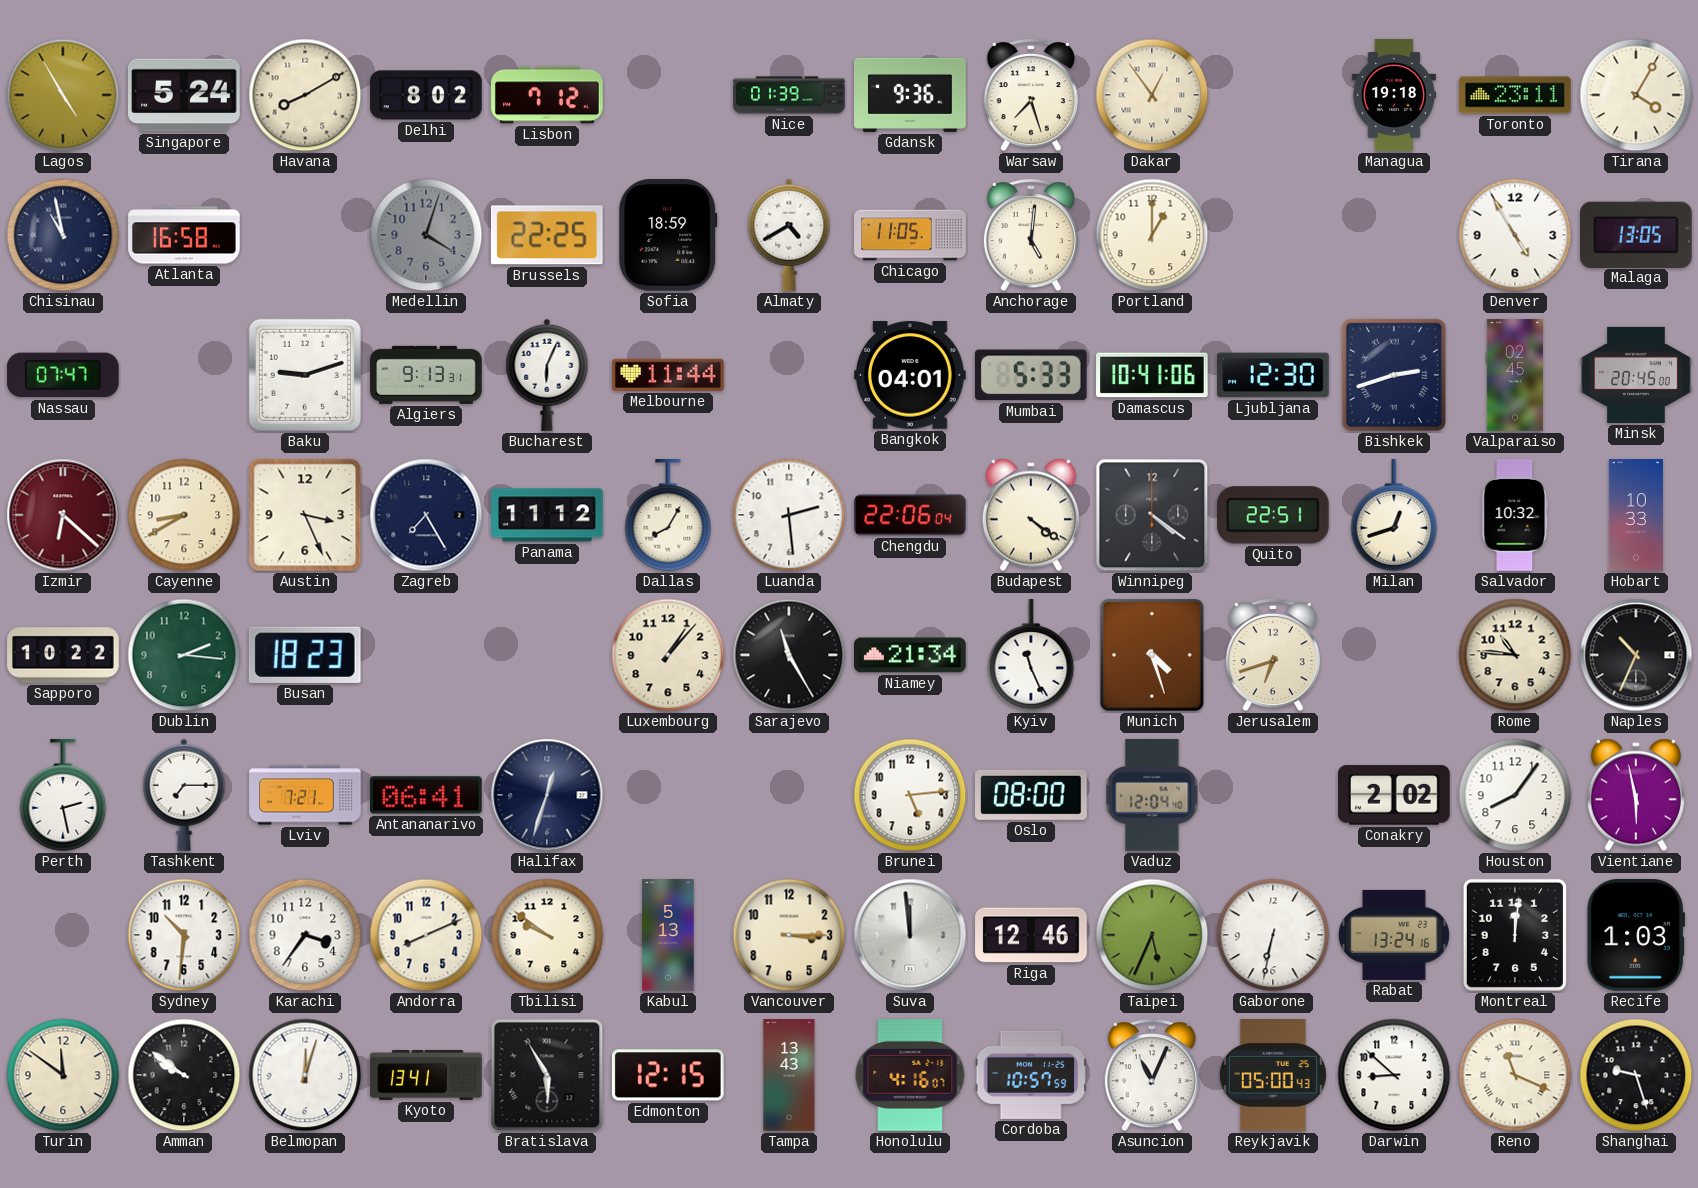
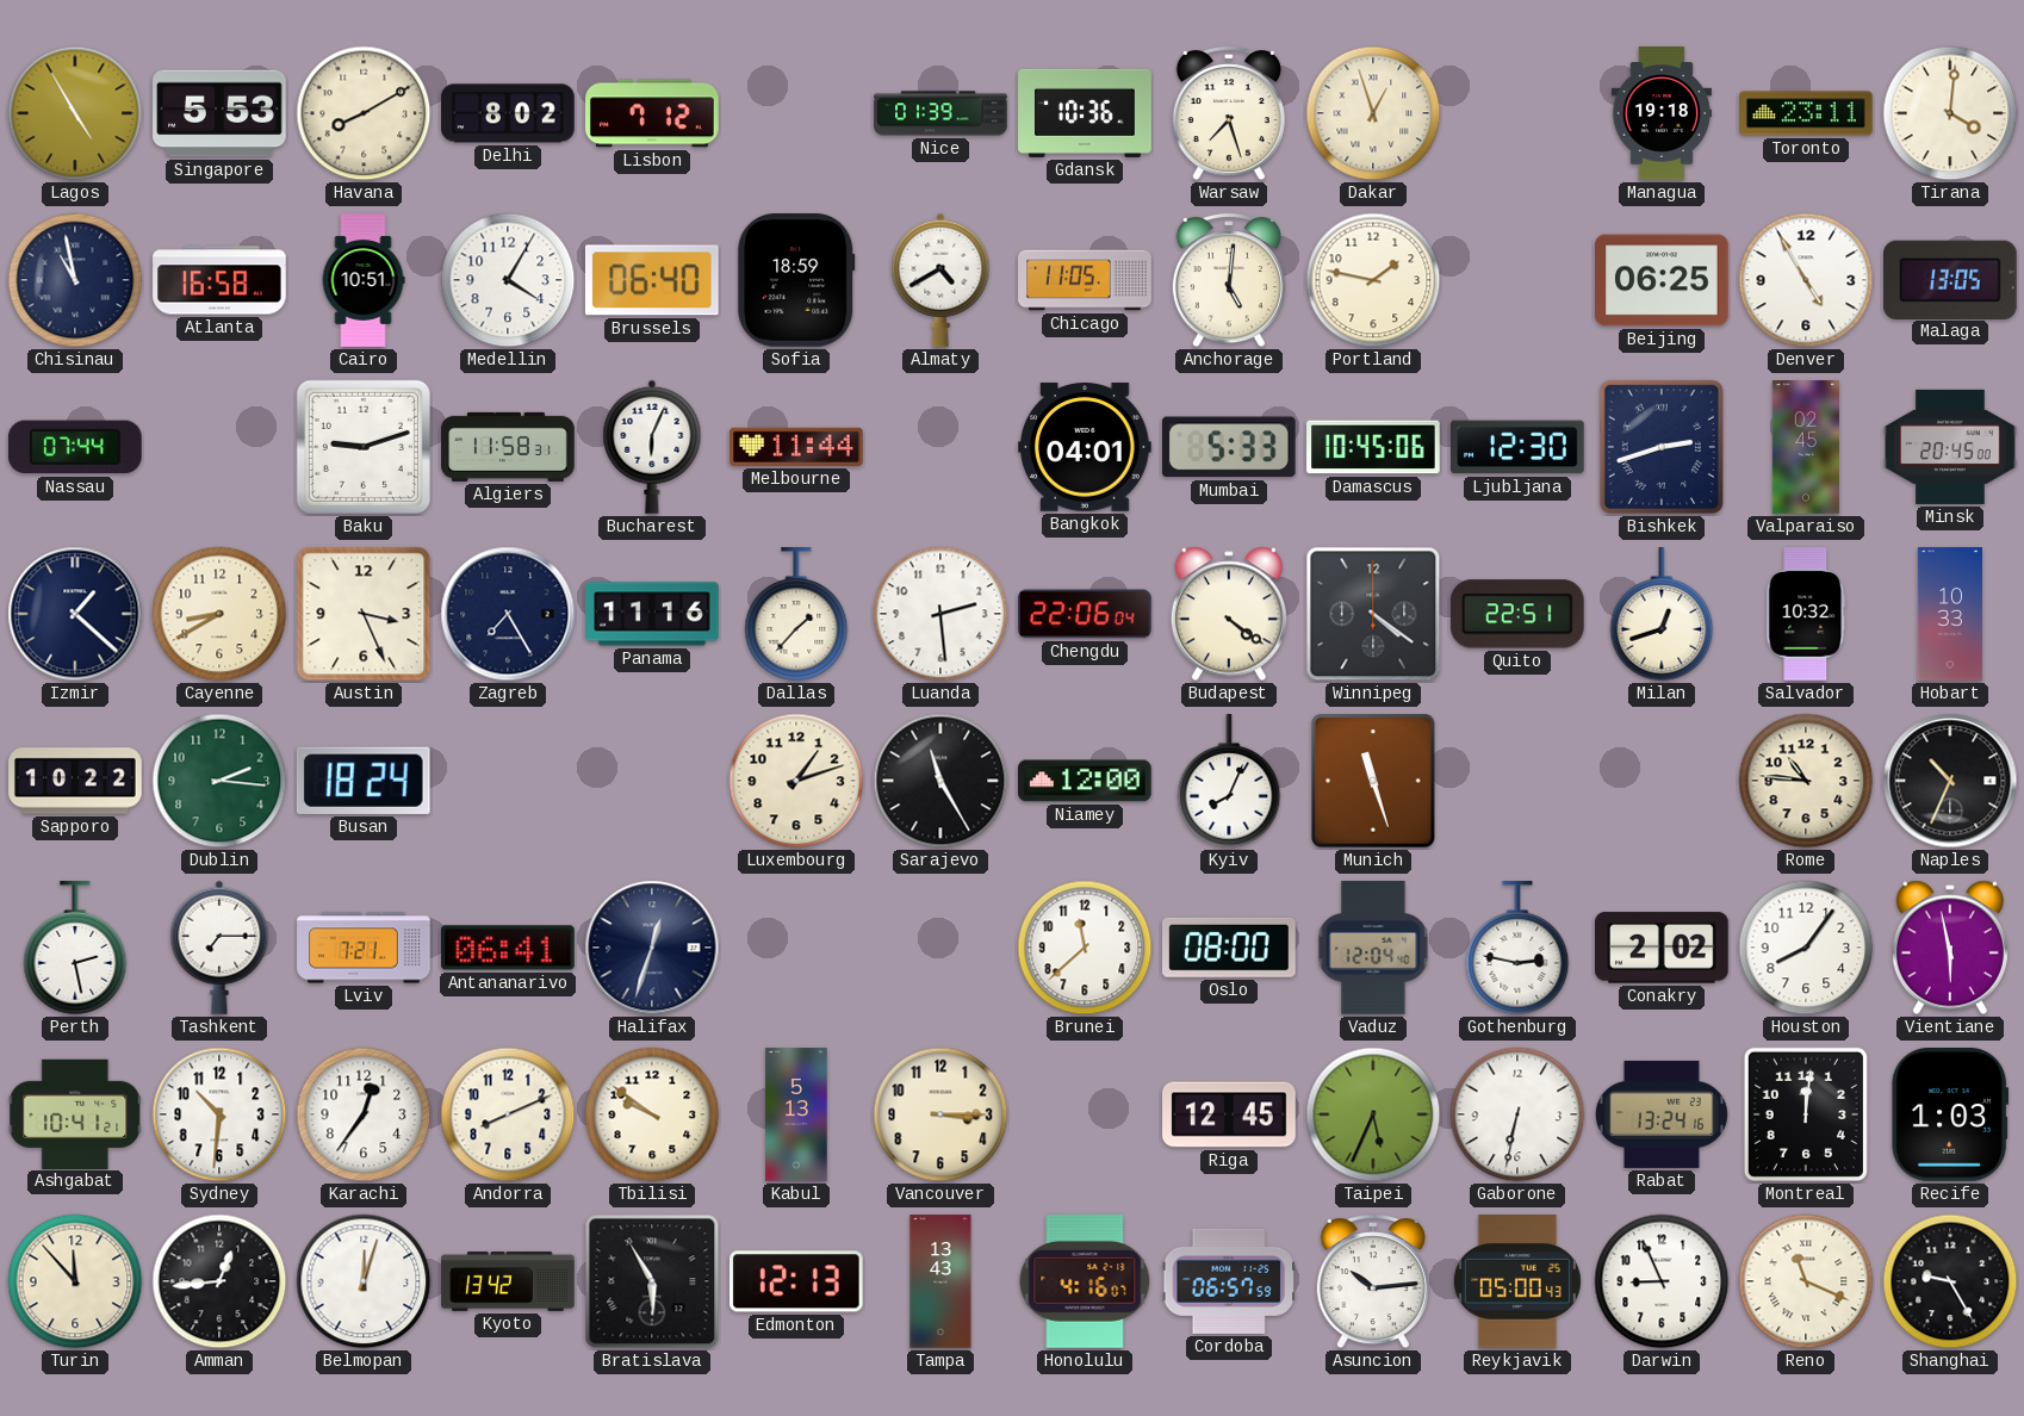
Singapore: 5:24 -> 5:53
Gdansk: 9:36 -> 10:36
Dakar: 12:54 -> 12:57
Tirana: 4:05 -> 4:01
Cairo: none -> 10:51
Medellin: 4:03 -> 4:05
Medellin dial: grey -> white
Brussels: 22:25 -> 06:40
Portland: 1:00 -> 1:47
Beijing: none -> 06:25
Nassau: 07:47 -> 07:44
Algiers: 9:13 -> 11:58
Damascus: 10:41 -> 10:45
Izmir: 6:22 -> 1:22
Izmir dial: burgundy -> navy
Panama: 11:12 -> 11:16
Dallas: 8:05 -> 1:37
Busan: 18:23 -> 18:24
Luxembourg: 1:07 -> 1:12
Niamey: 21:34 -> 12:00
Kyiv: 11:26 -> 8:04
Munich: 4:27 -> 11:27
Jerusalem: 6:42 -> none
Brunei: 5:14 -> 11:38
Gothenburg: none -> 2:47
Ashgabat: none -> 10:41
Karachi: 3:36 -> 12:36
Suva: 11:59 -> none
Riga: 12:46 -> 12:45
Turin: 11:51 -> 11:53
Amman: 9:51 -> 12:44
Kyoto: 13:41 -> 13:42
Edmonton: 12:15 -> 12:13
Cordoba: 10:57 -> 06:57
Asuncion: 11:04 -> 10:14
Darwin: 8:52 -> 8:56
Shanghai: 9:27 -> 9:25
